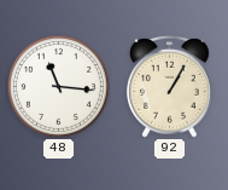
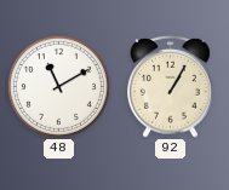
48: 11:16 -> 11:10
